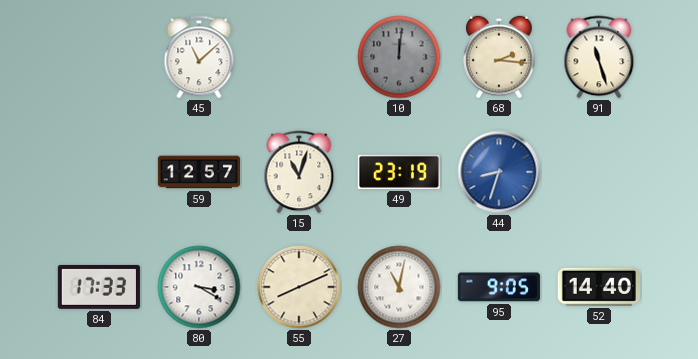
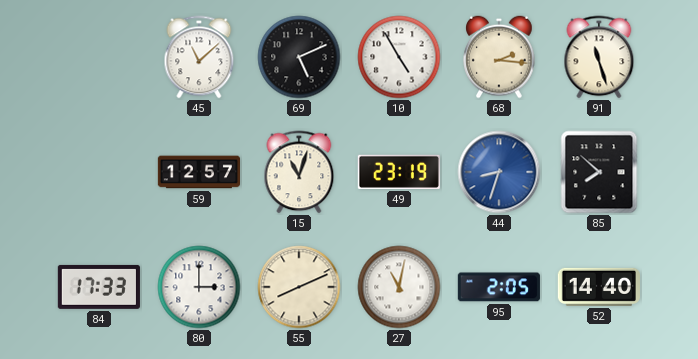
69: none -> 5:11
10: 12:01 -> 4:55
10 dial: grey -> white
85: none -> 7:52
80: 3:20 -> 3:00
95: 9:05 -> 2:05
